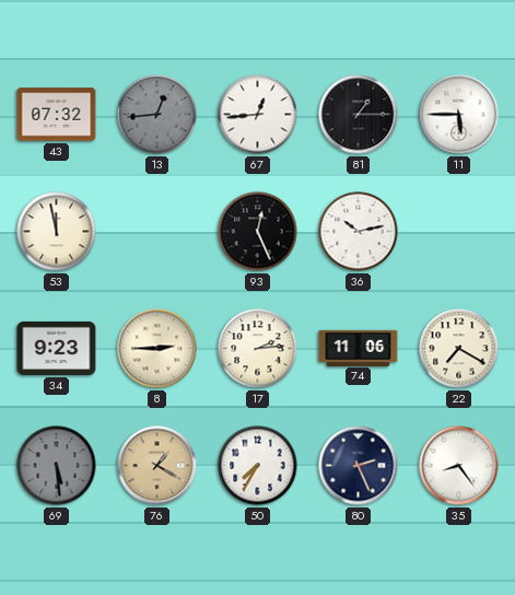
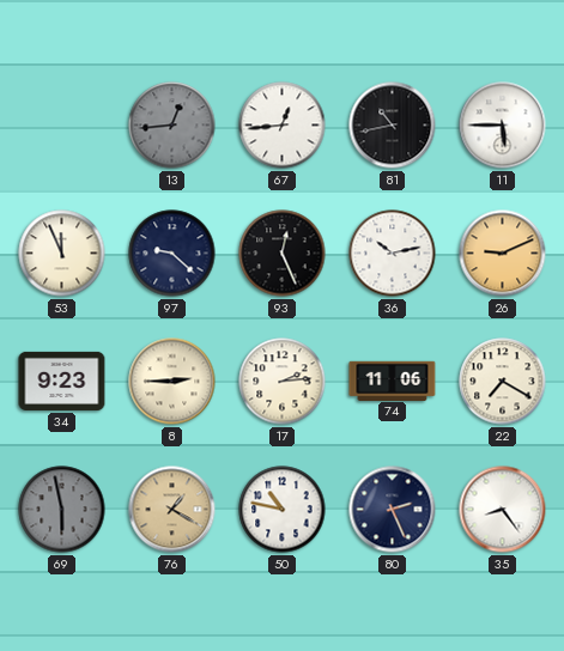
43: 07:32 -> none
81: 1:15 -> 10:43
53: 11:58 -> 11:56
97: none -> 9:22
26: none -> 9:11
69: 5:29 -> 5:58
50: 7:35 -> 10:47
